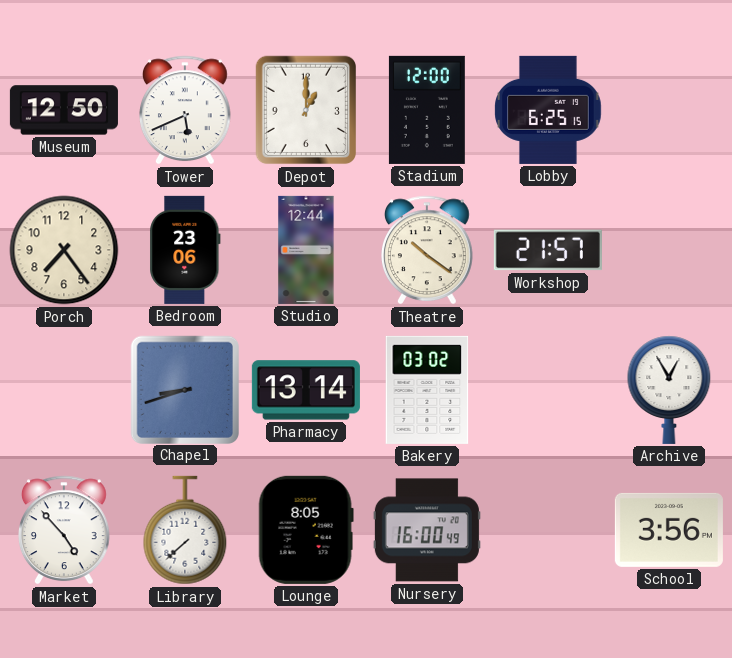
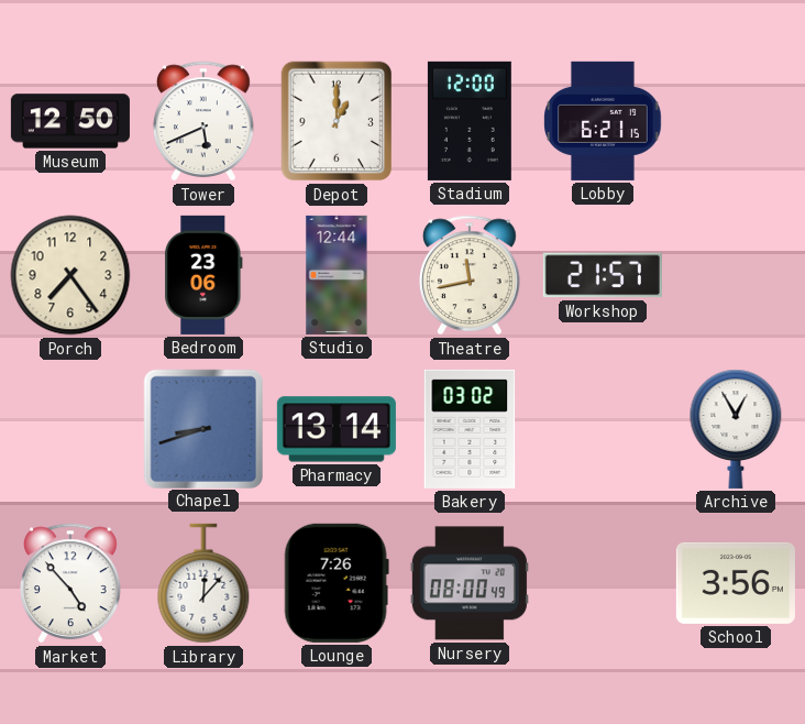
Lobby: 6:25 -> 6:21
Theatre: 10:21 -> 11:43
Library: 7:38 -> 12:07
Lounge: 8:05 -> 7:26
Nursery: 16:00 -> 08:00
